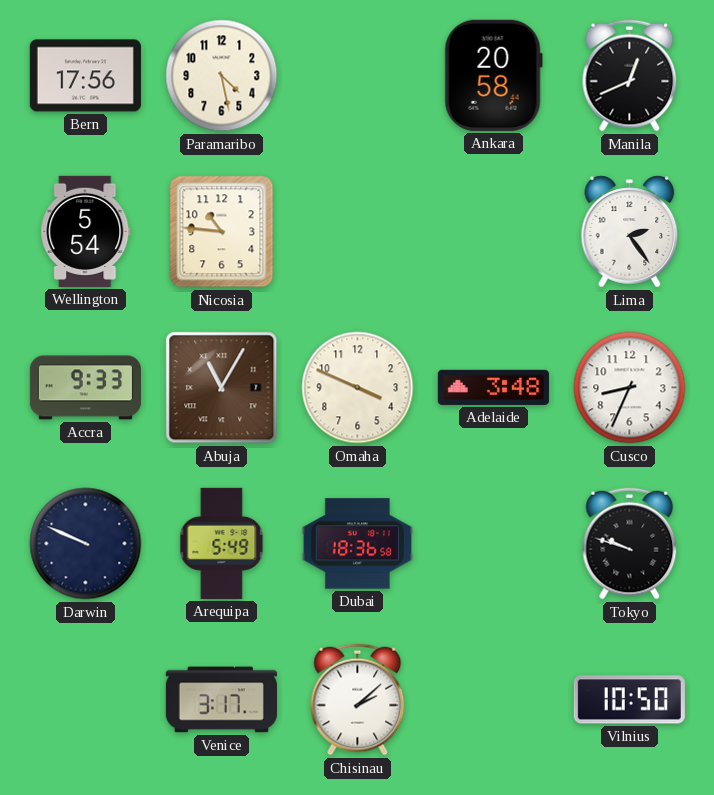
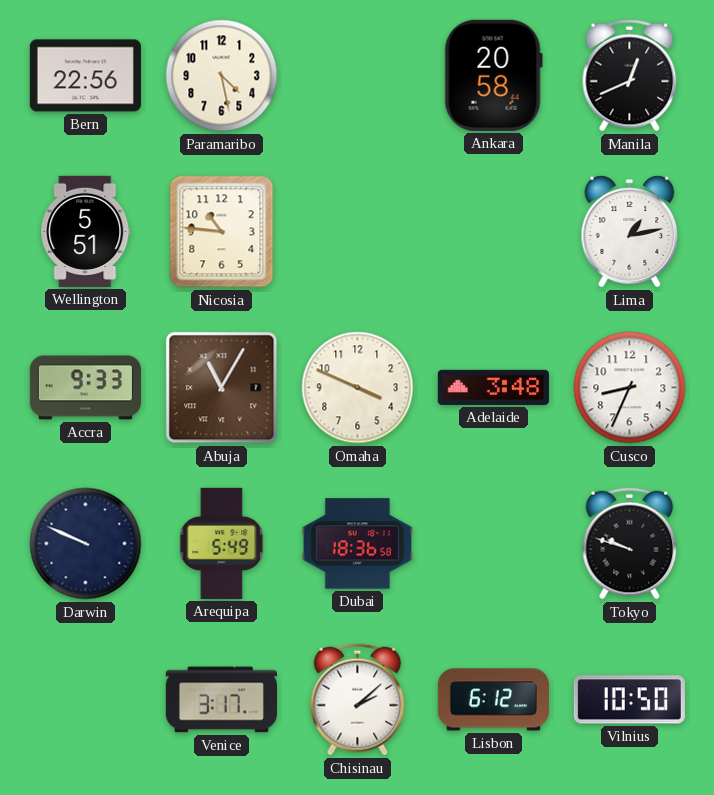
Bern: 17:56 -> 22:56
Wellington: 5:54 -> 5:51
Lima: 2:24 -> 1:13
Lisbon: none -> 6:12
